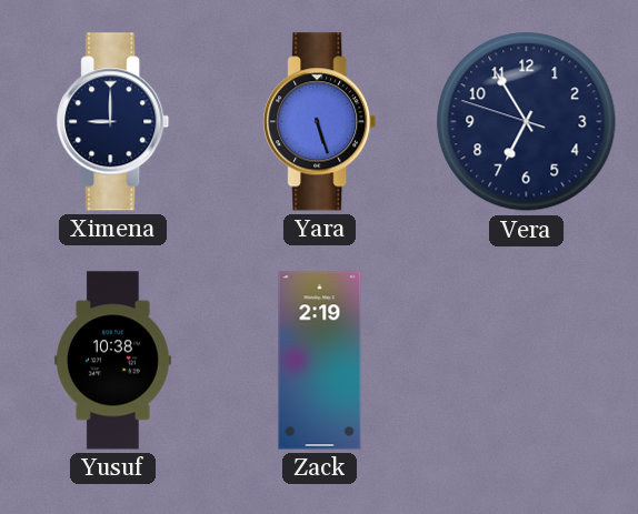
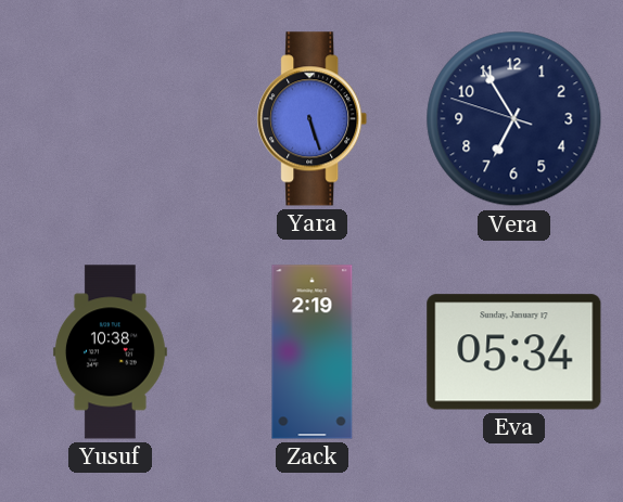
Ximena: 9:00 -> none
Eva: none -> 05:34
